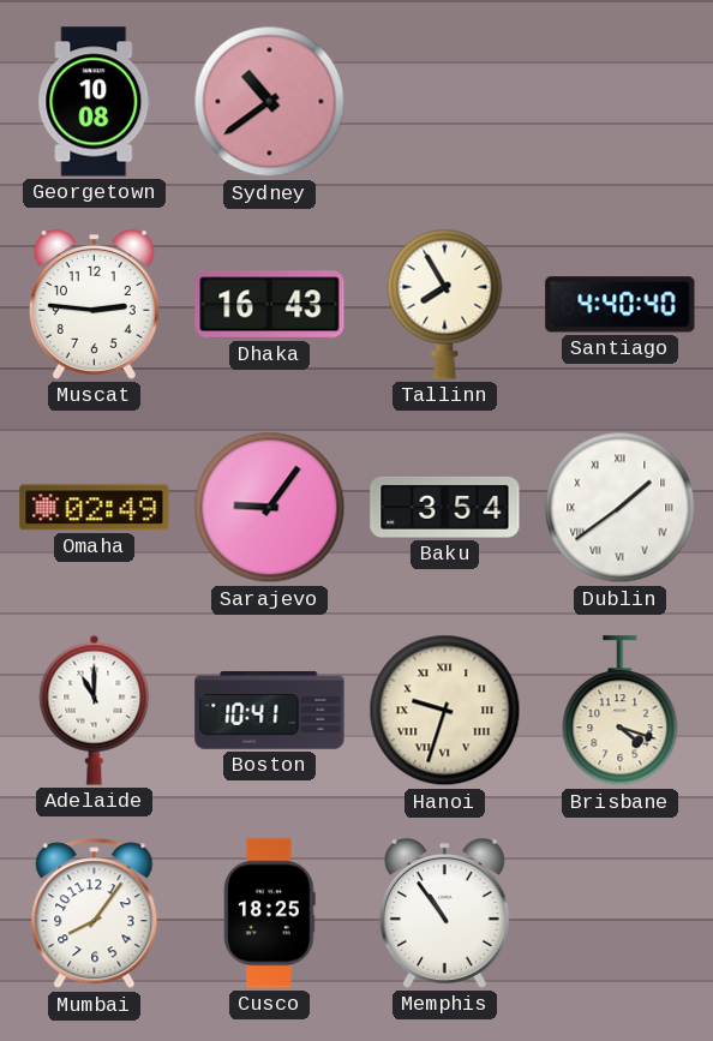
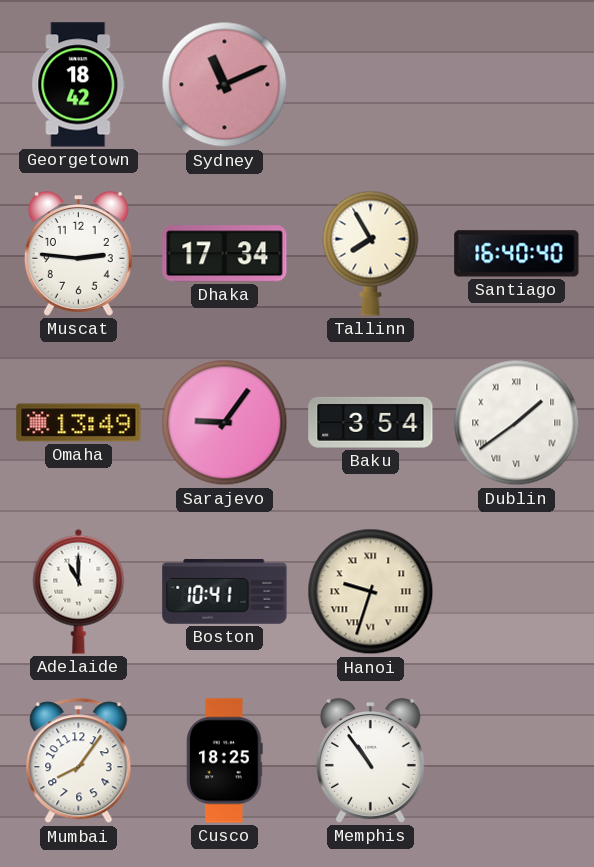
Georgetown: 10:08 -> 18:42
Sydney: 10:39 -> 11:11
Dhaka: 16:43 -> 17:34
Santiago: 4:40 -> 16:40
Omaha: 02:49 -> 13:49
Brisbane: 4:18 -> none
